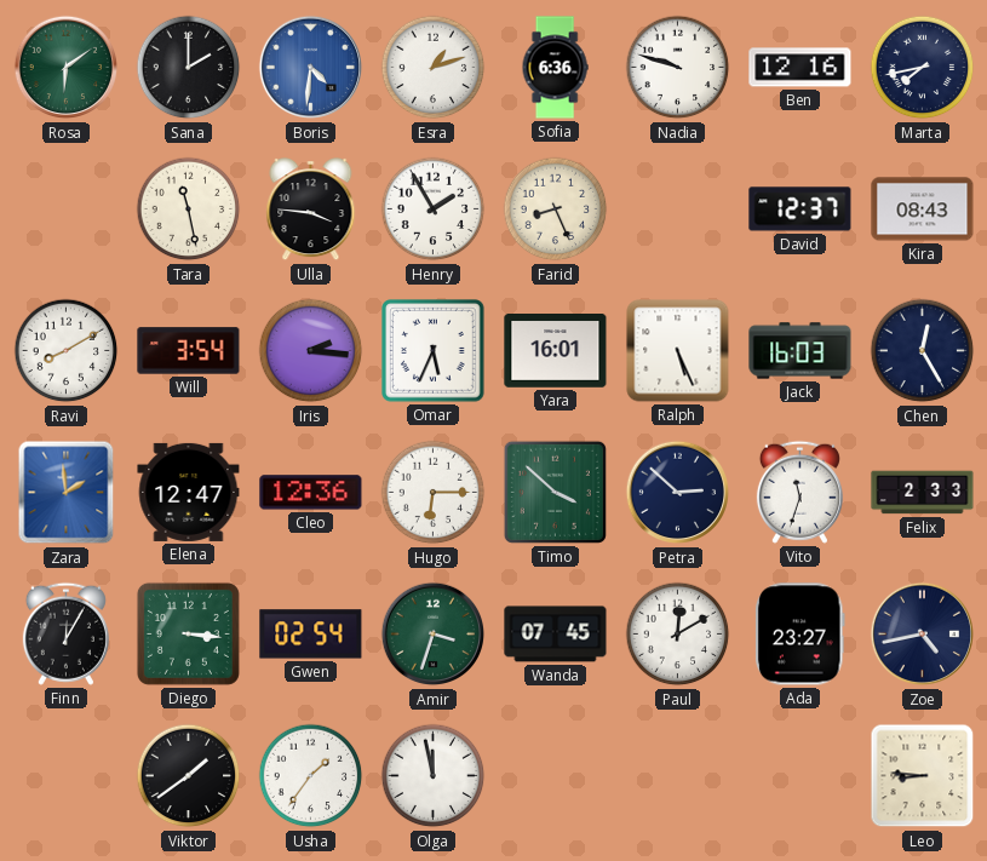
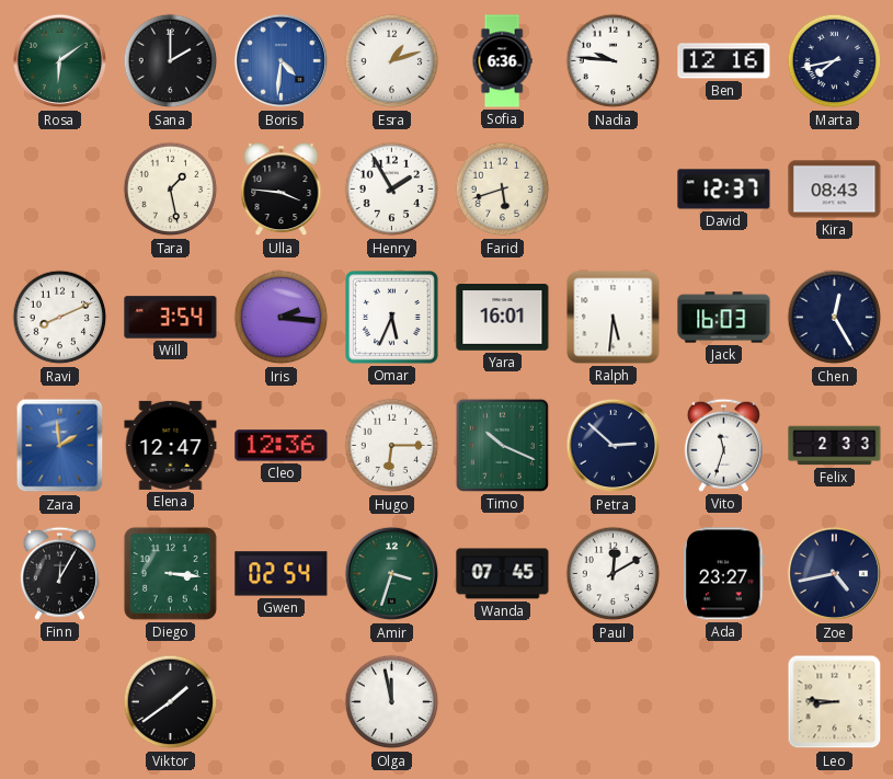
Nadia: 9:48 -> 9:46
Tara: 11:28 -> 1:28
Farid: 8:26 -> 5:42
Ravi: 8:10 -> 8:11
Ralph: 5:26 -> 5:31
Timo: 3:52 -> 10:19
Usha: 1:36 -> none
